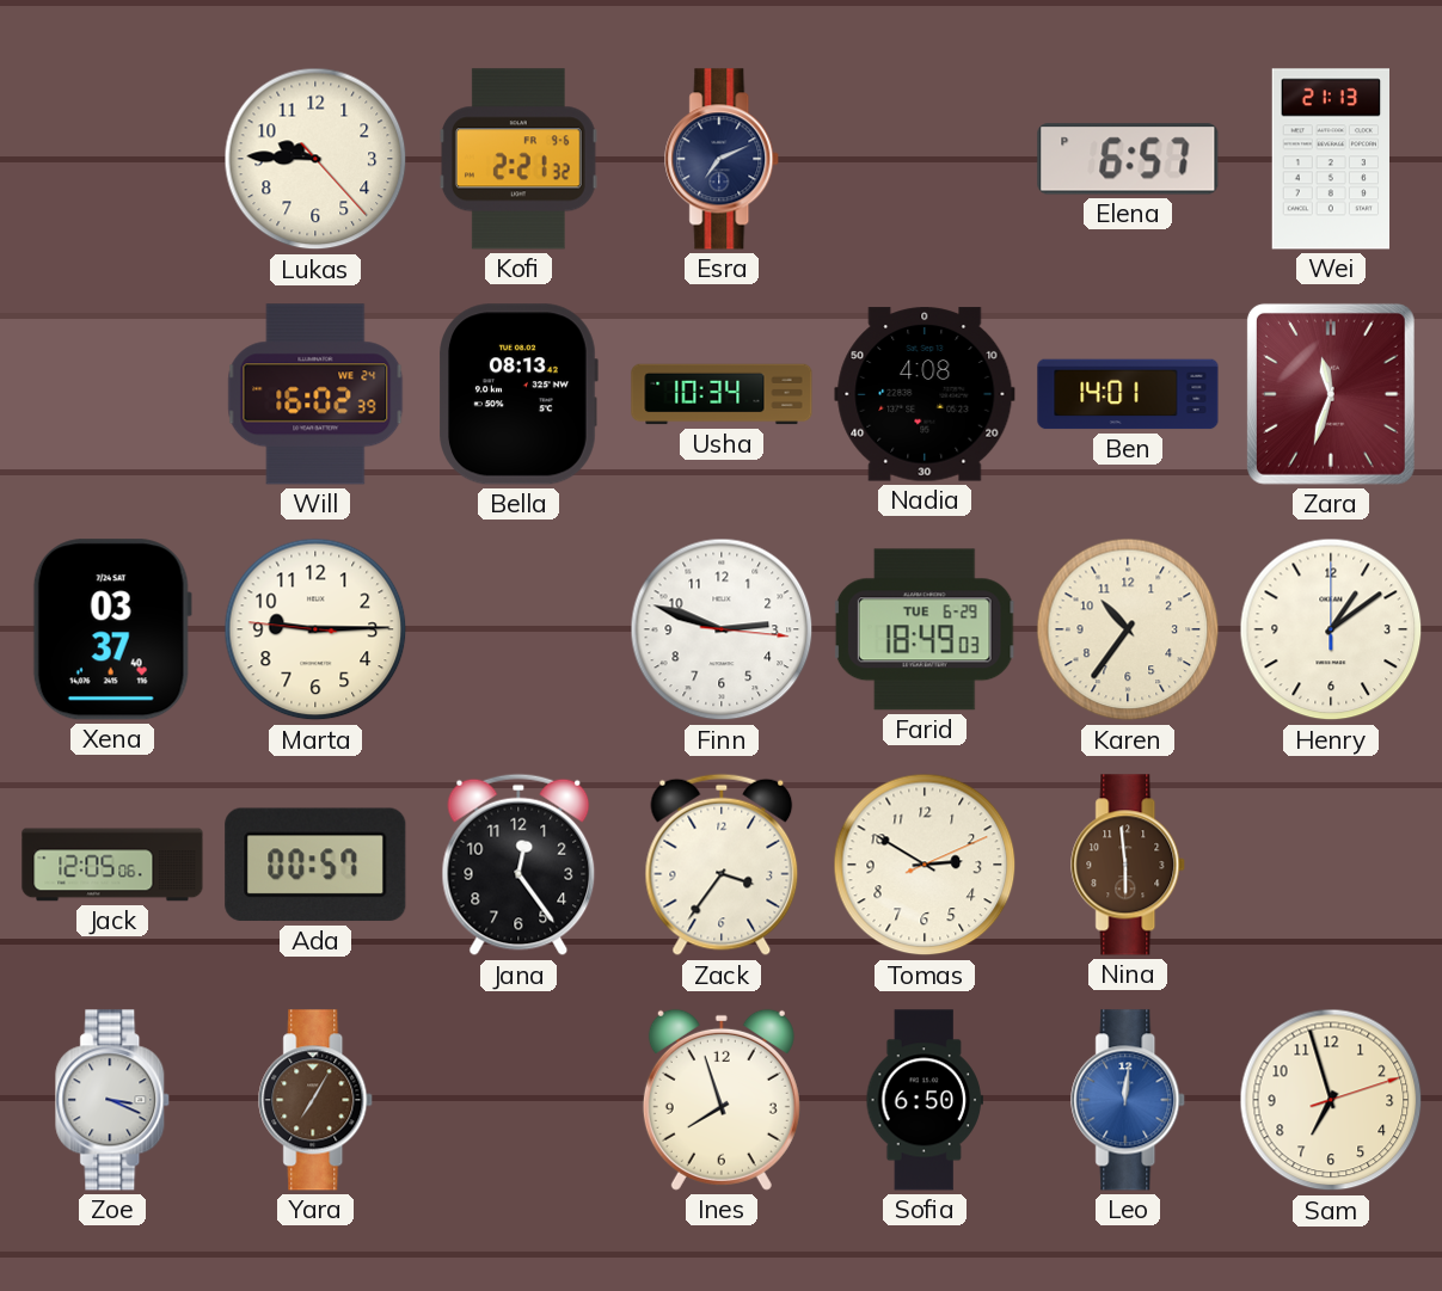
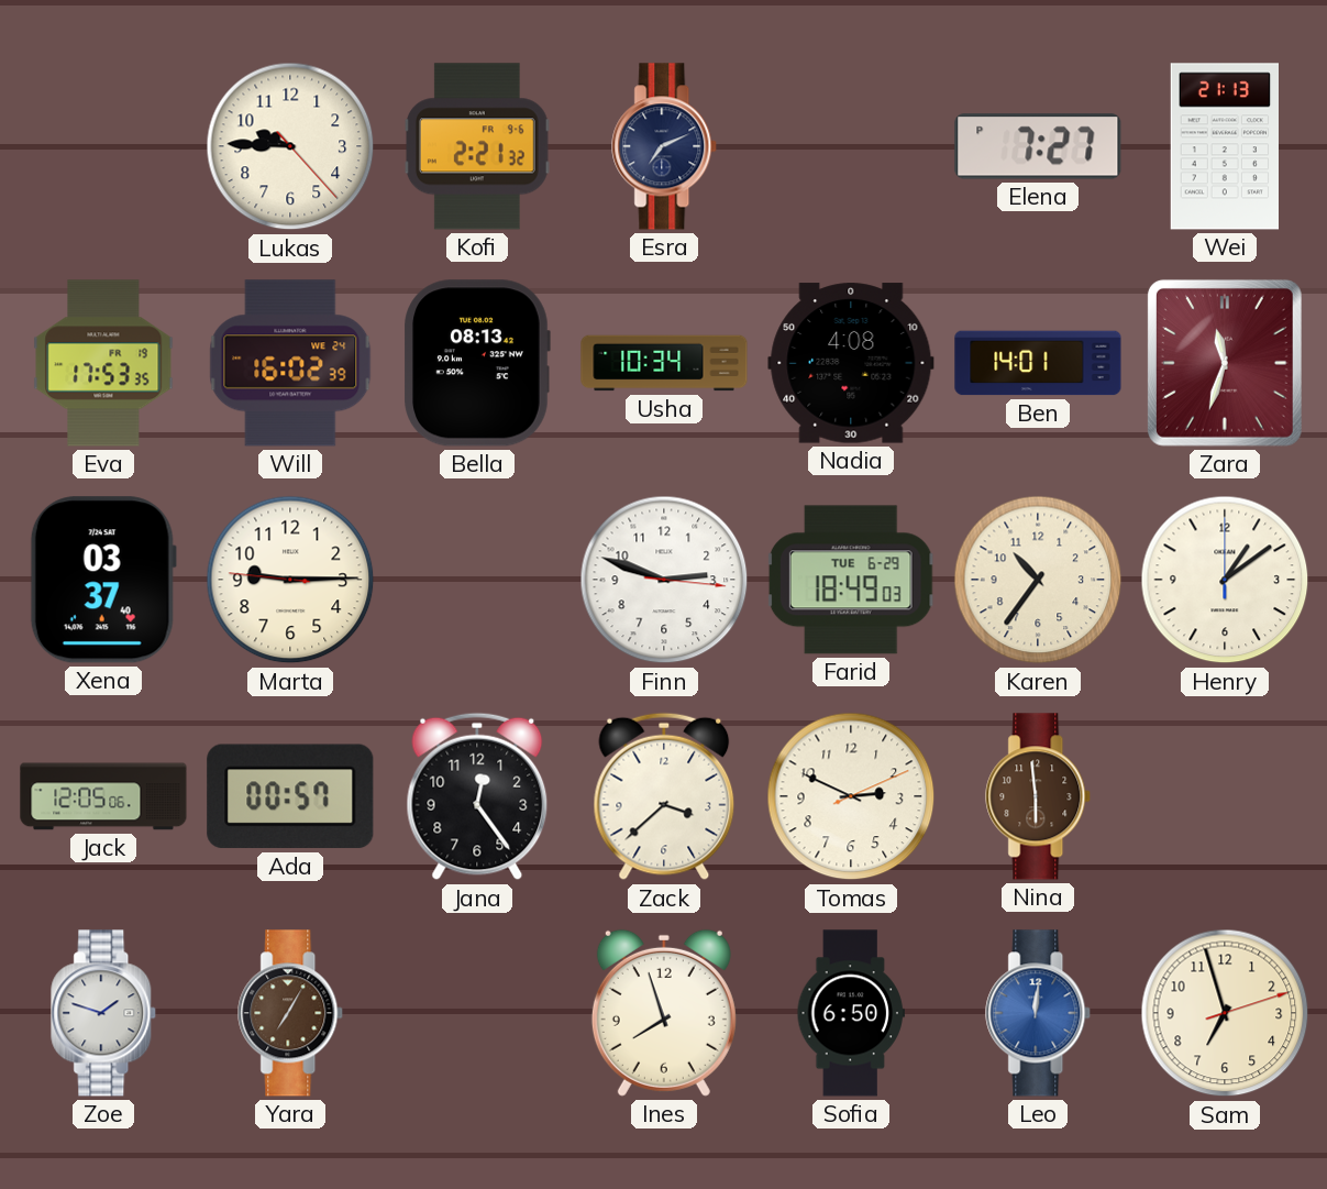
Elena: 6:57 -> 7:27
Eva: none -> 17:53
Zack: 3:36 -> 3:38
Tomas: 2:50 -> 2:49
Zoe: 3:19 -> 1:48
